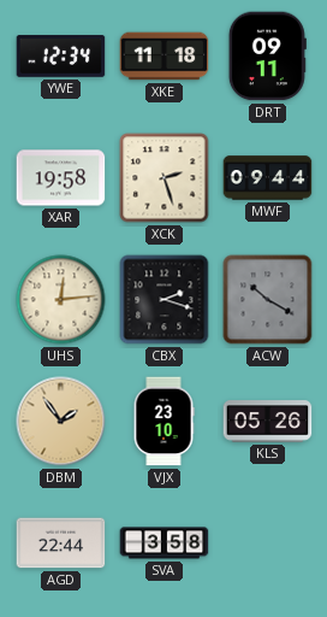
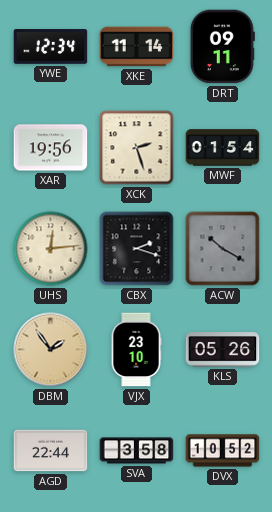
XKE: 11:18 -> 11:14
XAR: 19:58 -> 19:56
MWF: 09:44 -> 01:54
DVX: none -> 10:52
